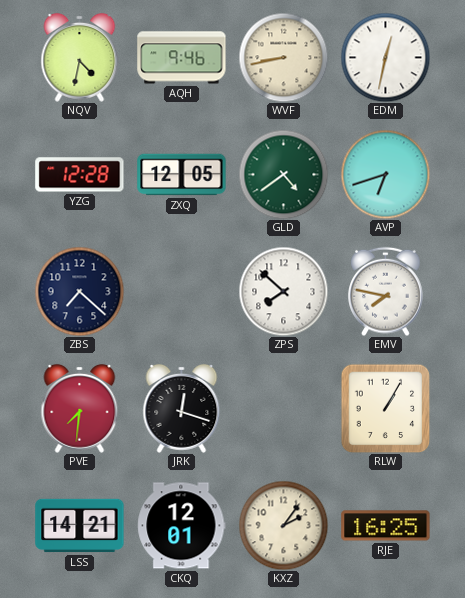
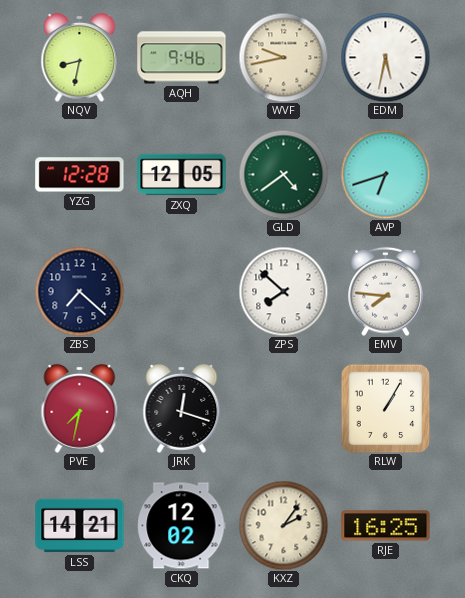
NQV: 4:32 -> 8:32
WVF: 8:43 -> 9:43
EDM: 12:32 -> 5:32
EMV: 7:47 -> 7:46
PVE: 7:31 -> 7:32
CKQ: 12:01 -> 12:02
